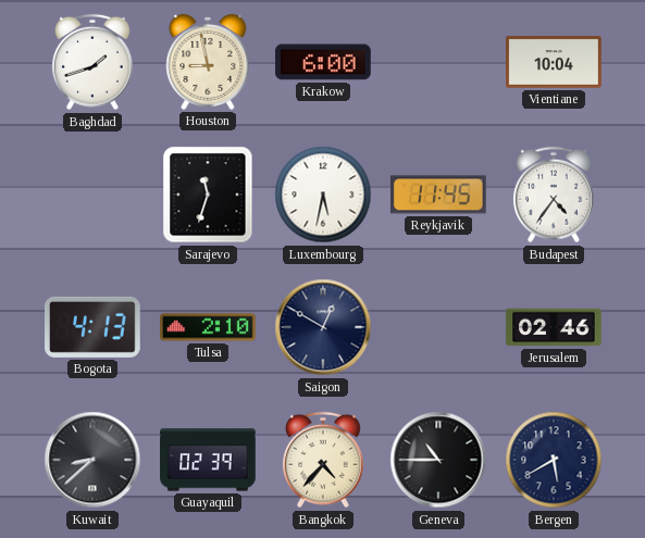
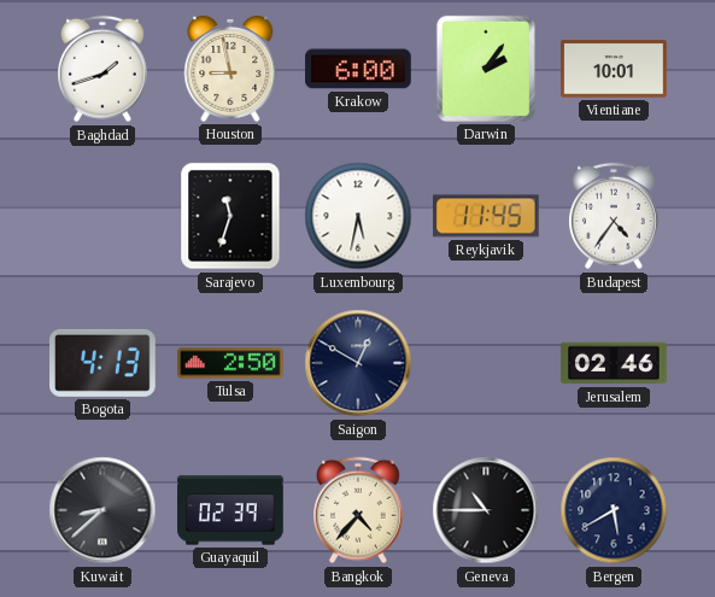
Darwin: none -> 2:06
Vientiane: 10:04 -> 10:01
Tulsa: 2:10 -> 2:50
